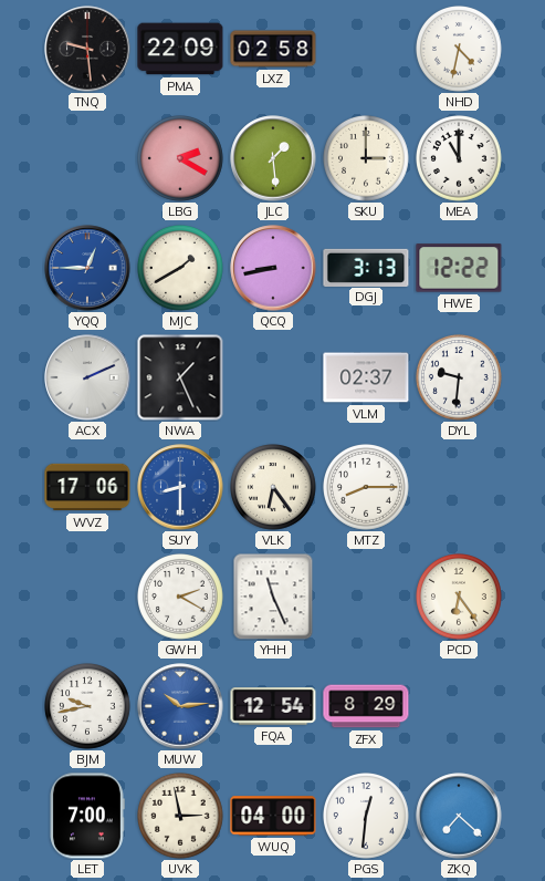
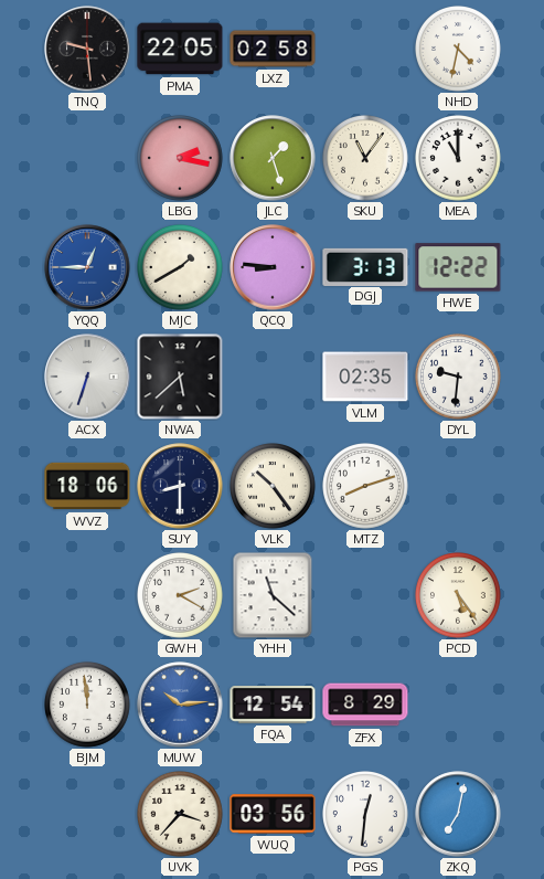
PMA: 22:09 -> 22:05
LBG: 2:20 -> 2:17
JLC: 1:29 -> 1:27
SKU: 3:00 -> 11:06
QCQ: 8:43 -> 8:46
ACX: 2:11 -> 6:33
NWA: 1:26 -> 5:38
VLM: 02:37 -> 02:35
WVZ: 17:06 -> 18:06
SUY dial: blue -> navy
VLK: 6:24 -> 10:24
MTZ: 8:15 -> 8:12
YHH: 11:26 -> 11:22
PCD: 6:24 -> 5:24
BJM: 9:43 -> 11:59
LET: 7:00 -> none
UVK: 2:58 -> 3:37
WUQ: 04:00 -> 03:56
ZKQ: 7:22 -> 7:02
